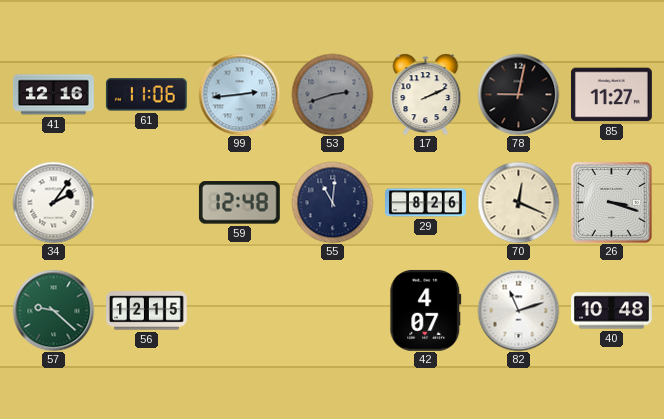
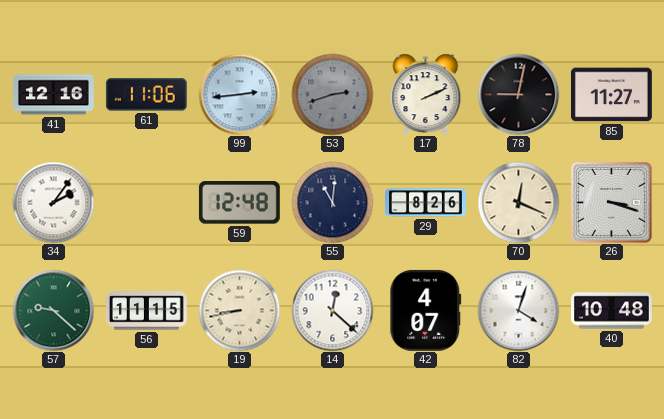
56: 12:15 -> 11:15
19: none -> 8:43
14: none -> 12:22
82: 11:12 -> 4:03
